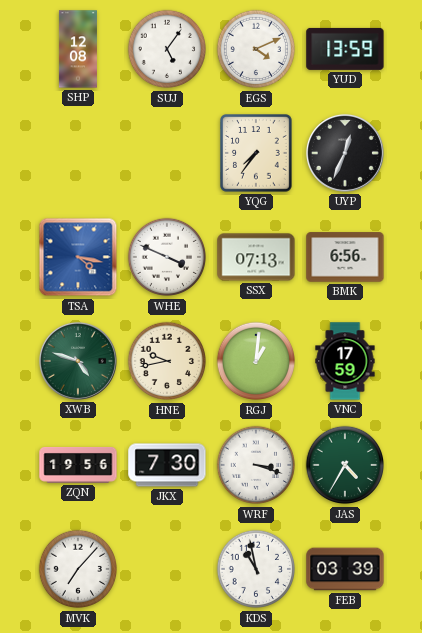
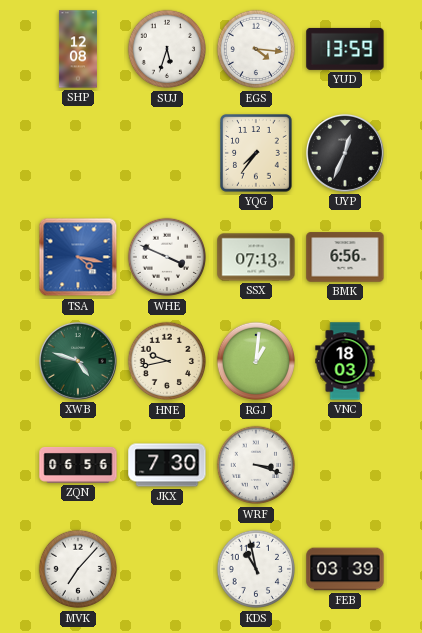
SUJ: 5:06 -> 5:33
EGS: 4:11 -> 4:16
VNC: 17:59 -> 18:03
ZQN: 19:56 -> 06:56
JAS: 4:35 -> none
